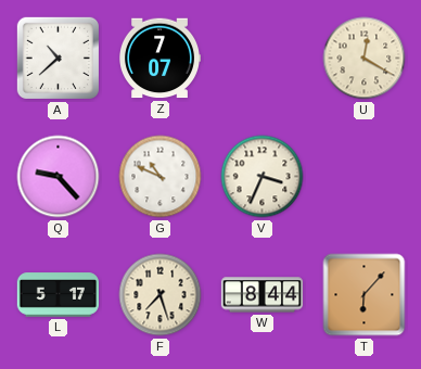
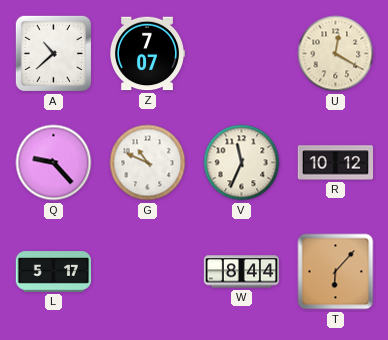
V: 3:34 -> 11:34
R: none -> 10:12
F: 7:27 -> none
